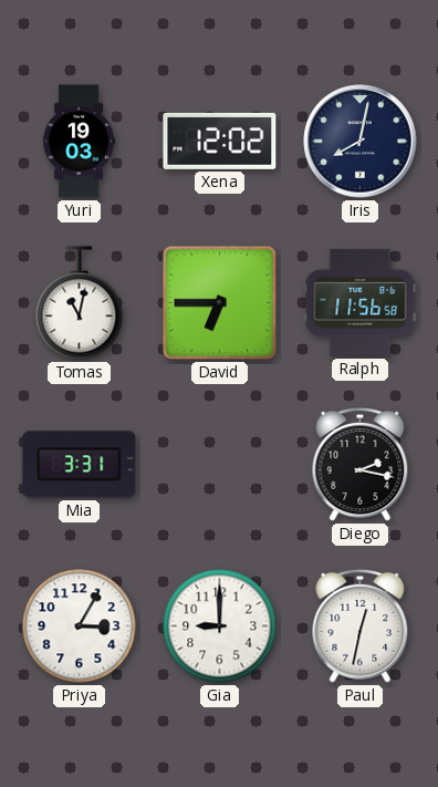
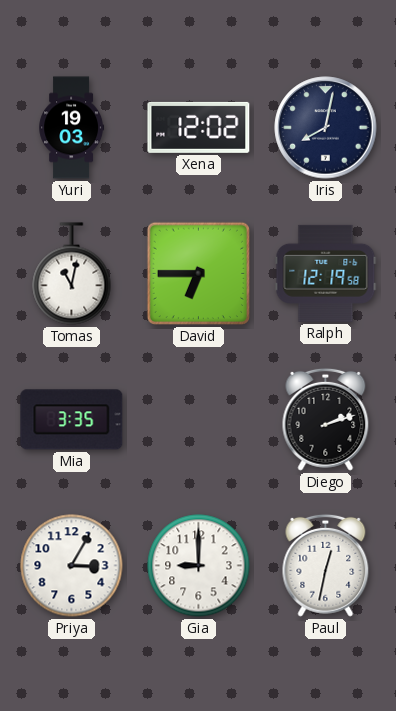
Ralph: 11:56 -> 12:19
Mia: 3:31 -> 3:35
Diego: 2:17 -> 2:12
